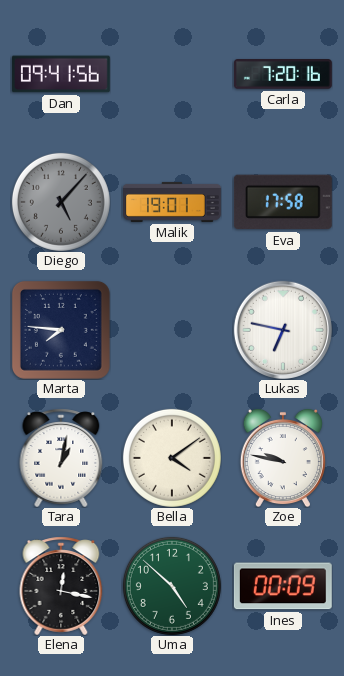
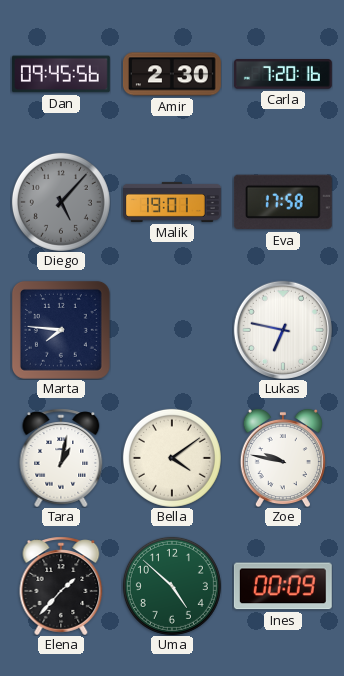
Dan: 09:41 -> 09:45
Amir: none -> 2:30
Elena: 12:17 -> 1:37
